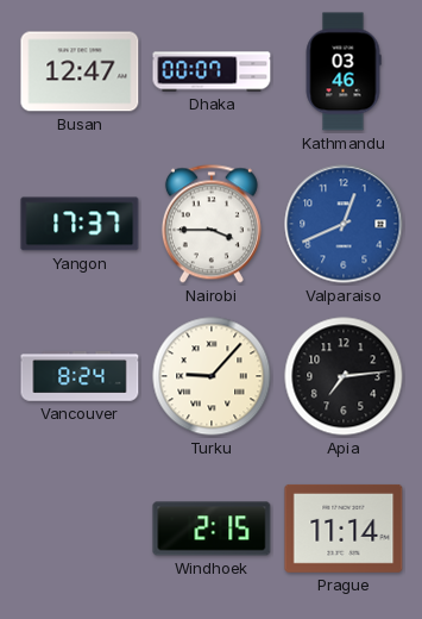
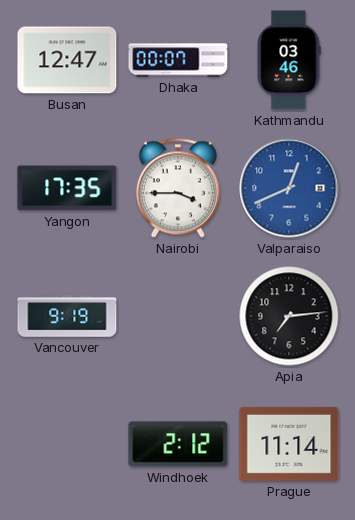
Yangon: 17:37 -> 17:35
Vancouver: 8:24 -> 9:19
Turku: 9:07 -> none
Windhoek: 2:15 -> 2:12
